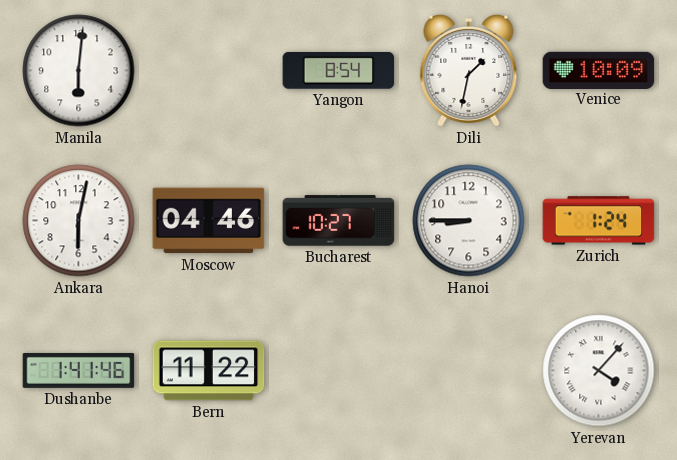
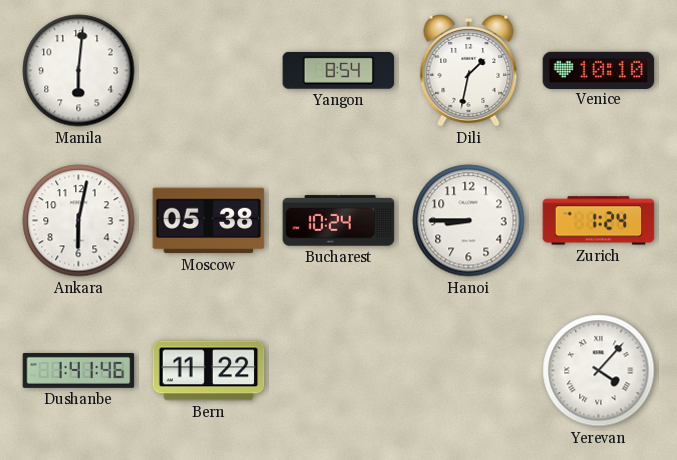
Venice: 10:09 -> 10:10
Moscow: 04:46 -> 05:38
Bucharest: 10:27 -> 10:24
